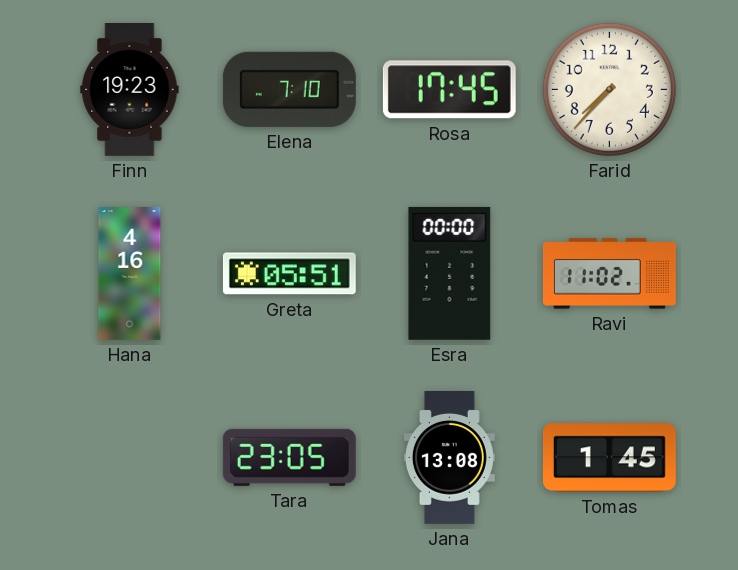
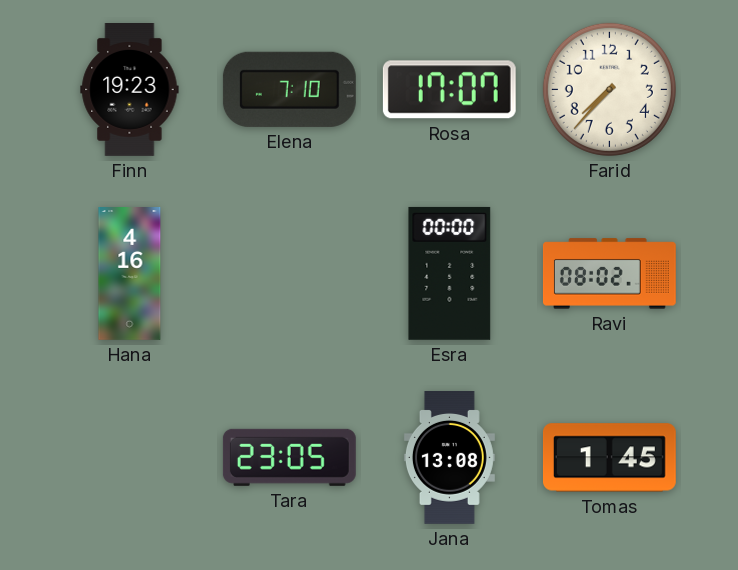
Rosa: 17:45 -> 17:07
Greta: 05:51 -> none
Ravi: 11:02 -> 08:02
